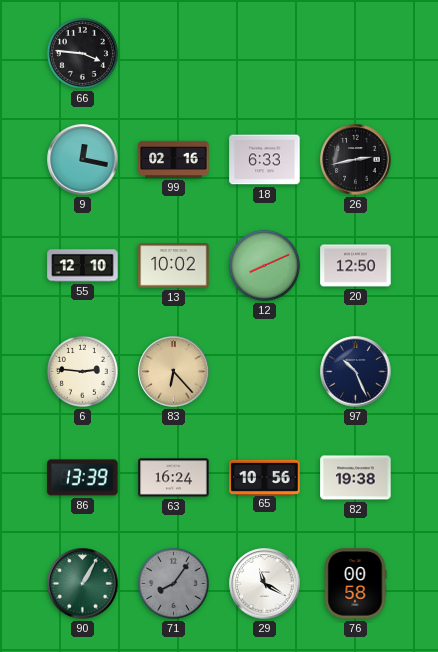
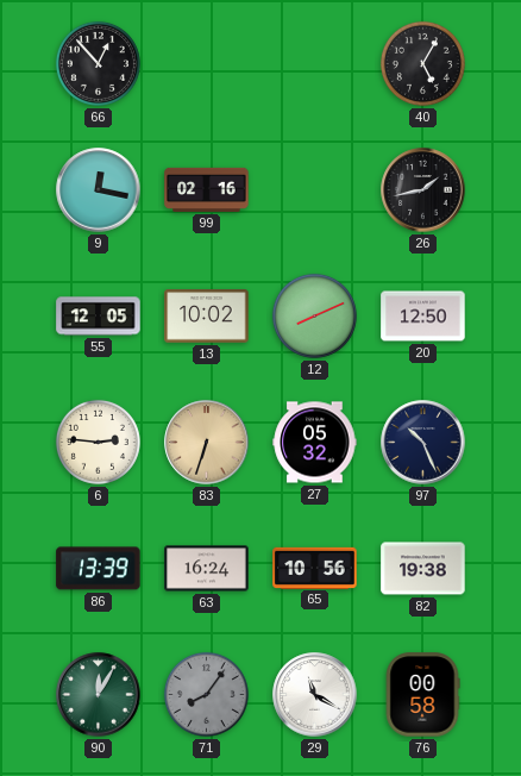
66: 3:46 -> 12:53
40: none -> 5:05
18: 6:33 -> none
26: 2:43 -> 1:43
55: 12:10 -> 12:05
83: 6:23 -> 6:33
27: none -> 05:32
90: 1:05 -> 12:05
